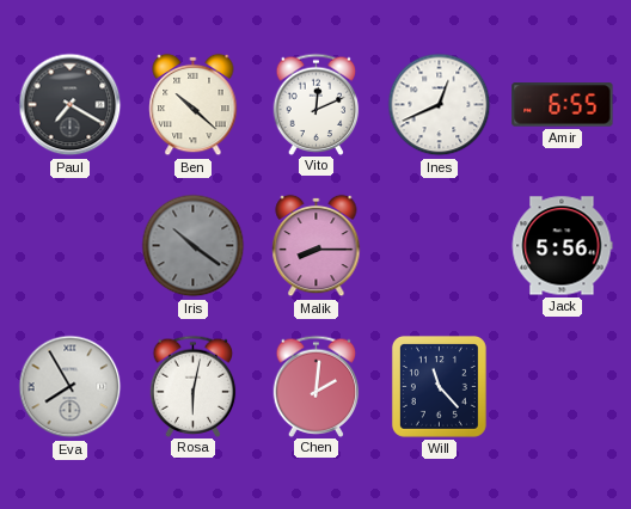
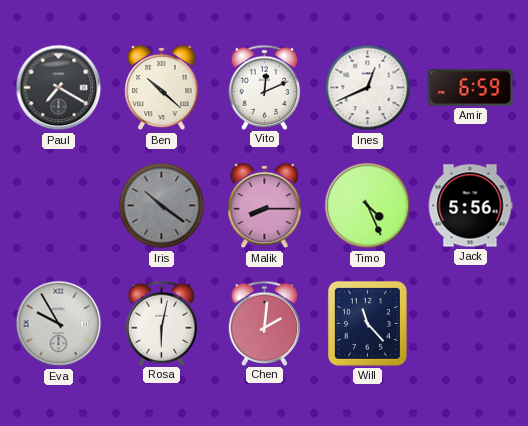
Amir: 6:55 -> 6:59
Timo: none -> 4:26
Eva: 7:55 -> 9:55
